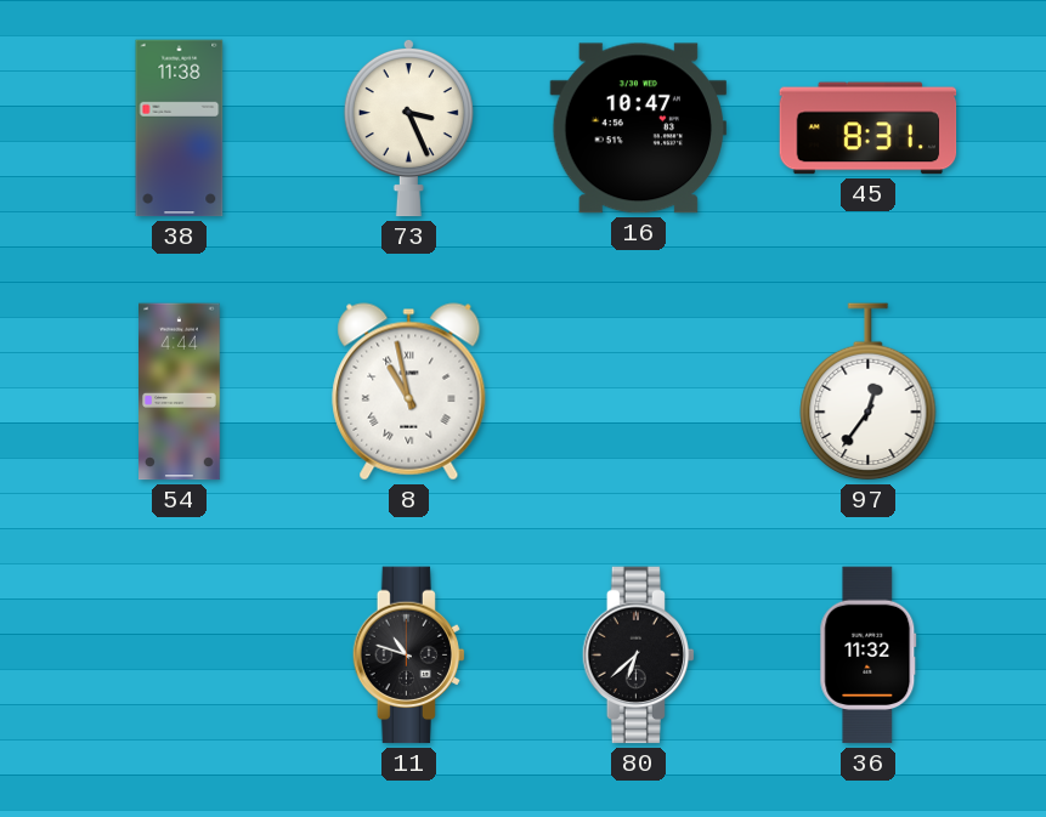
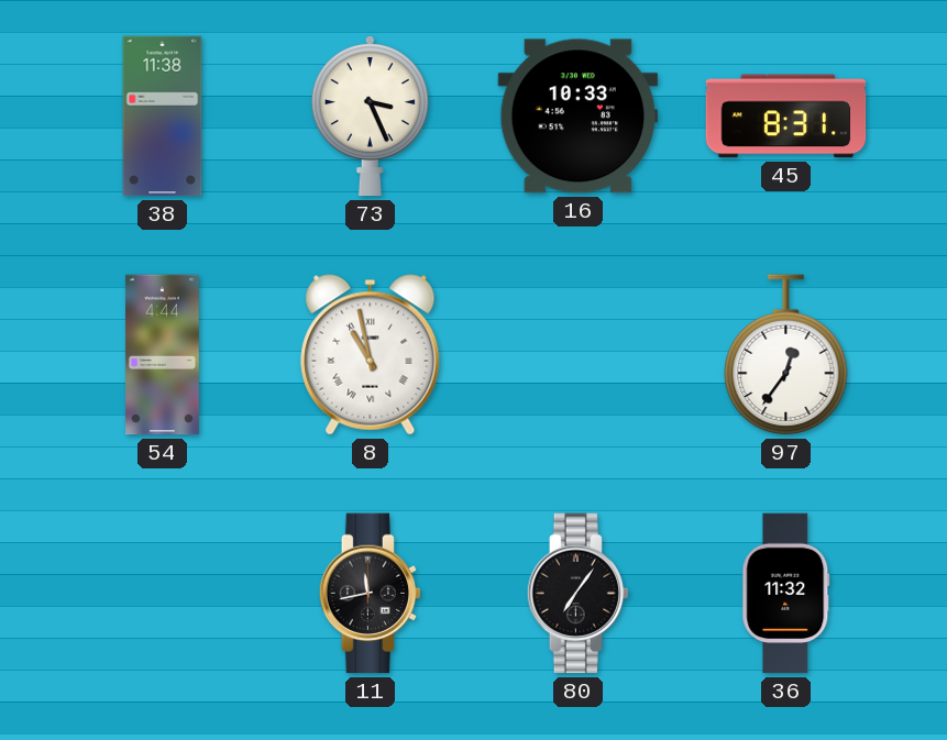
16: 10:47 -> 10:33
11: 10:48 -> 11:43
80: 6:38 -> 7:06
